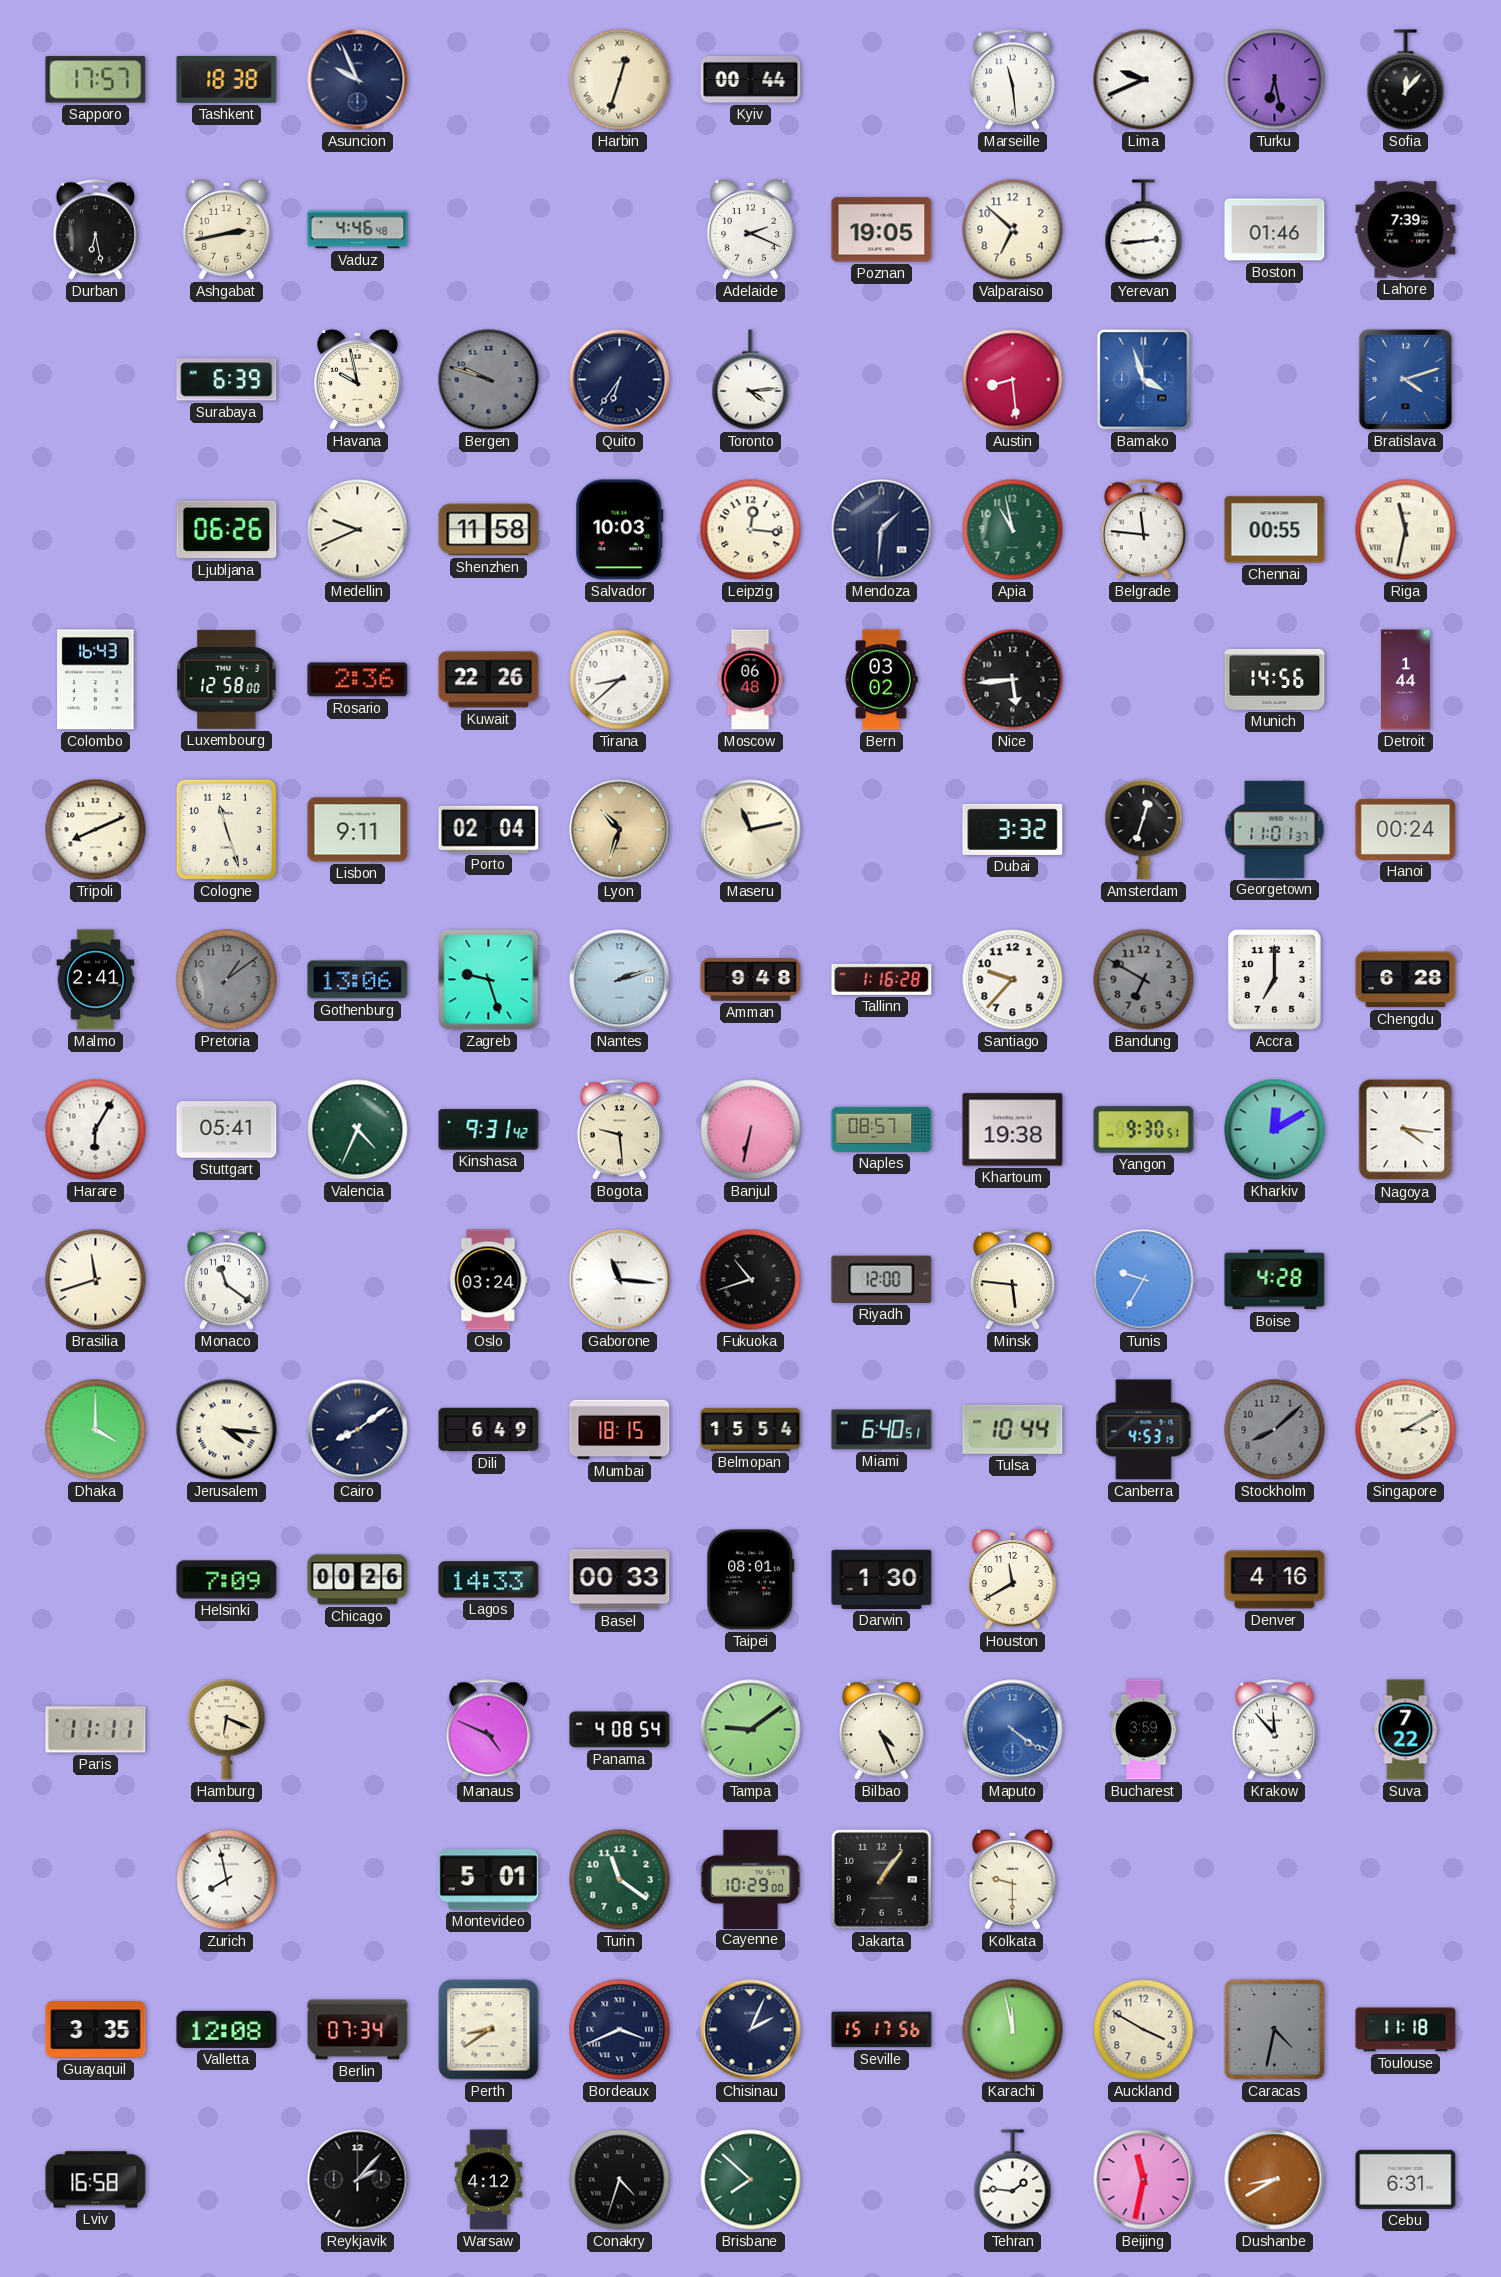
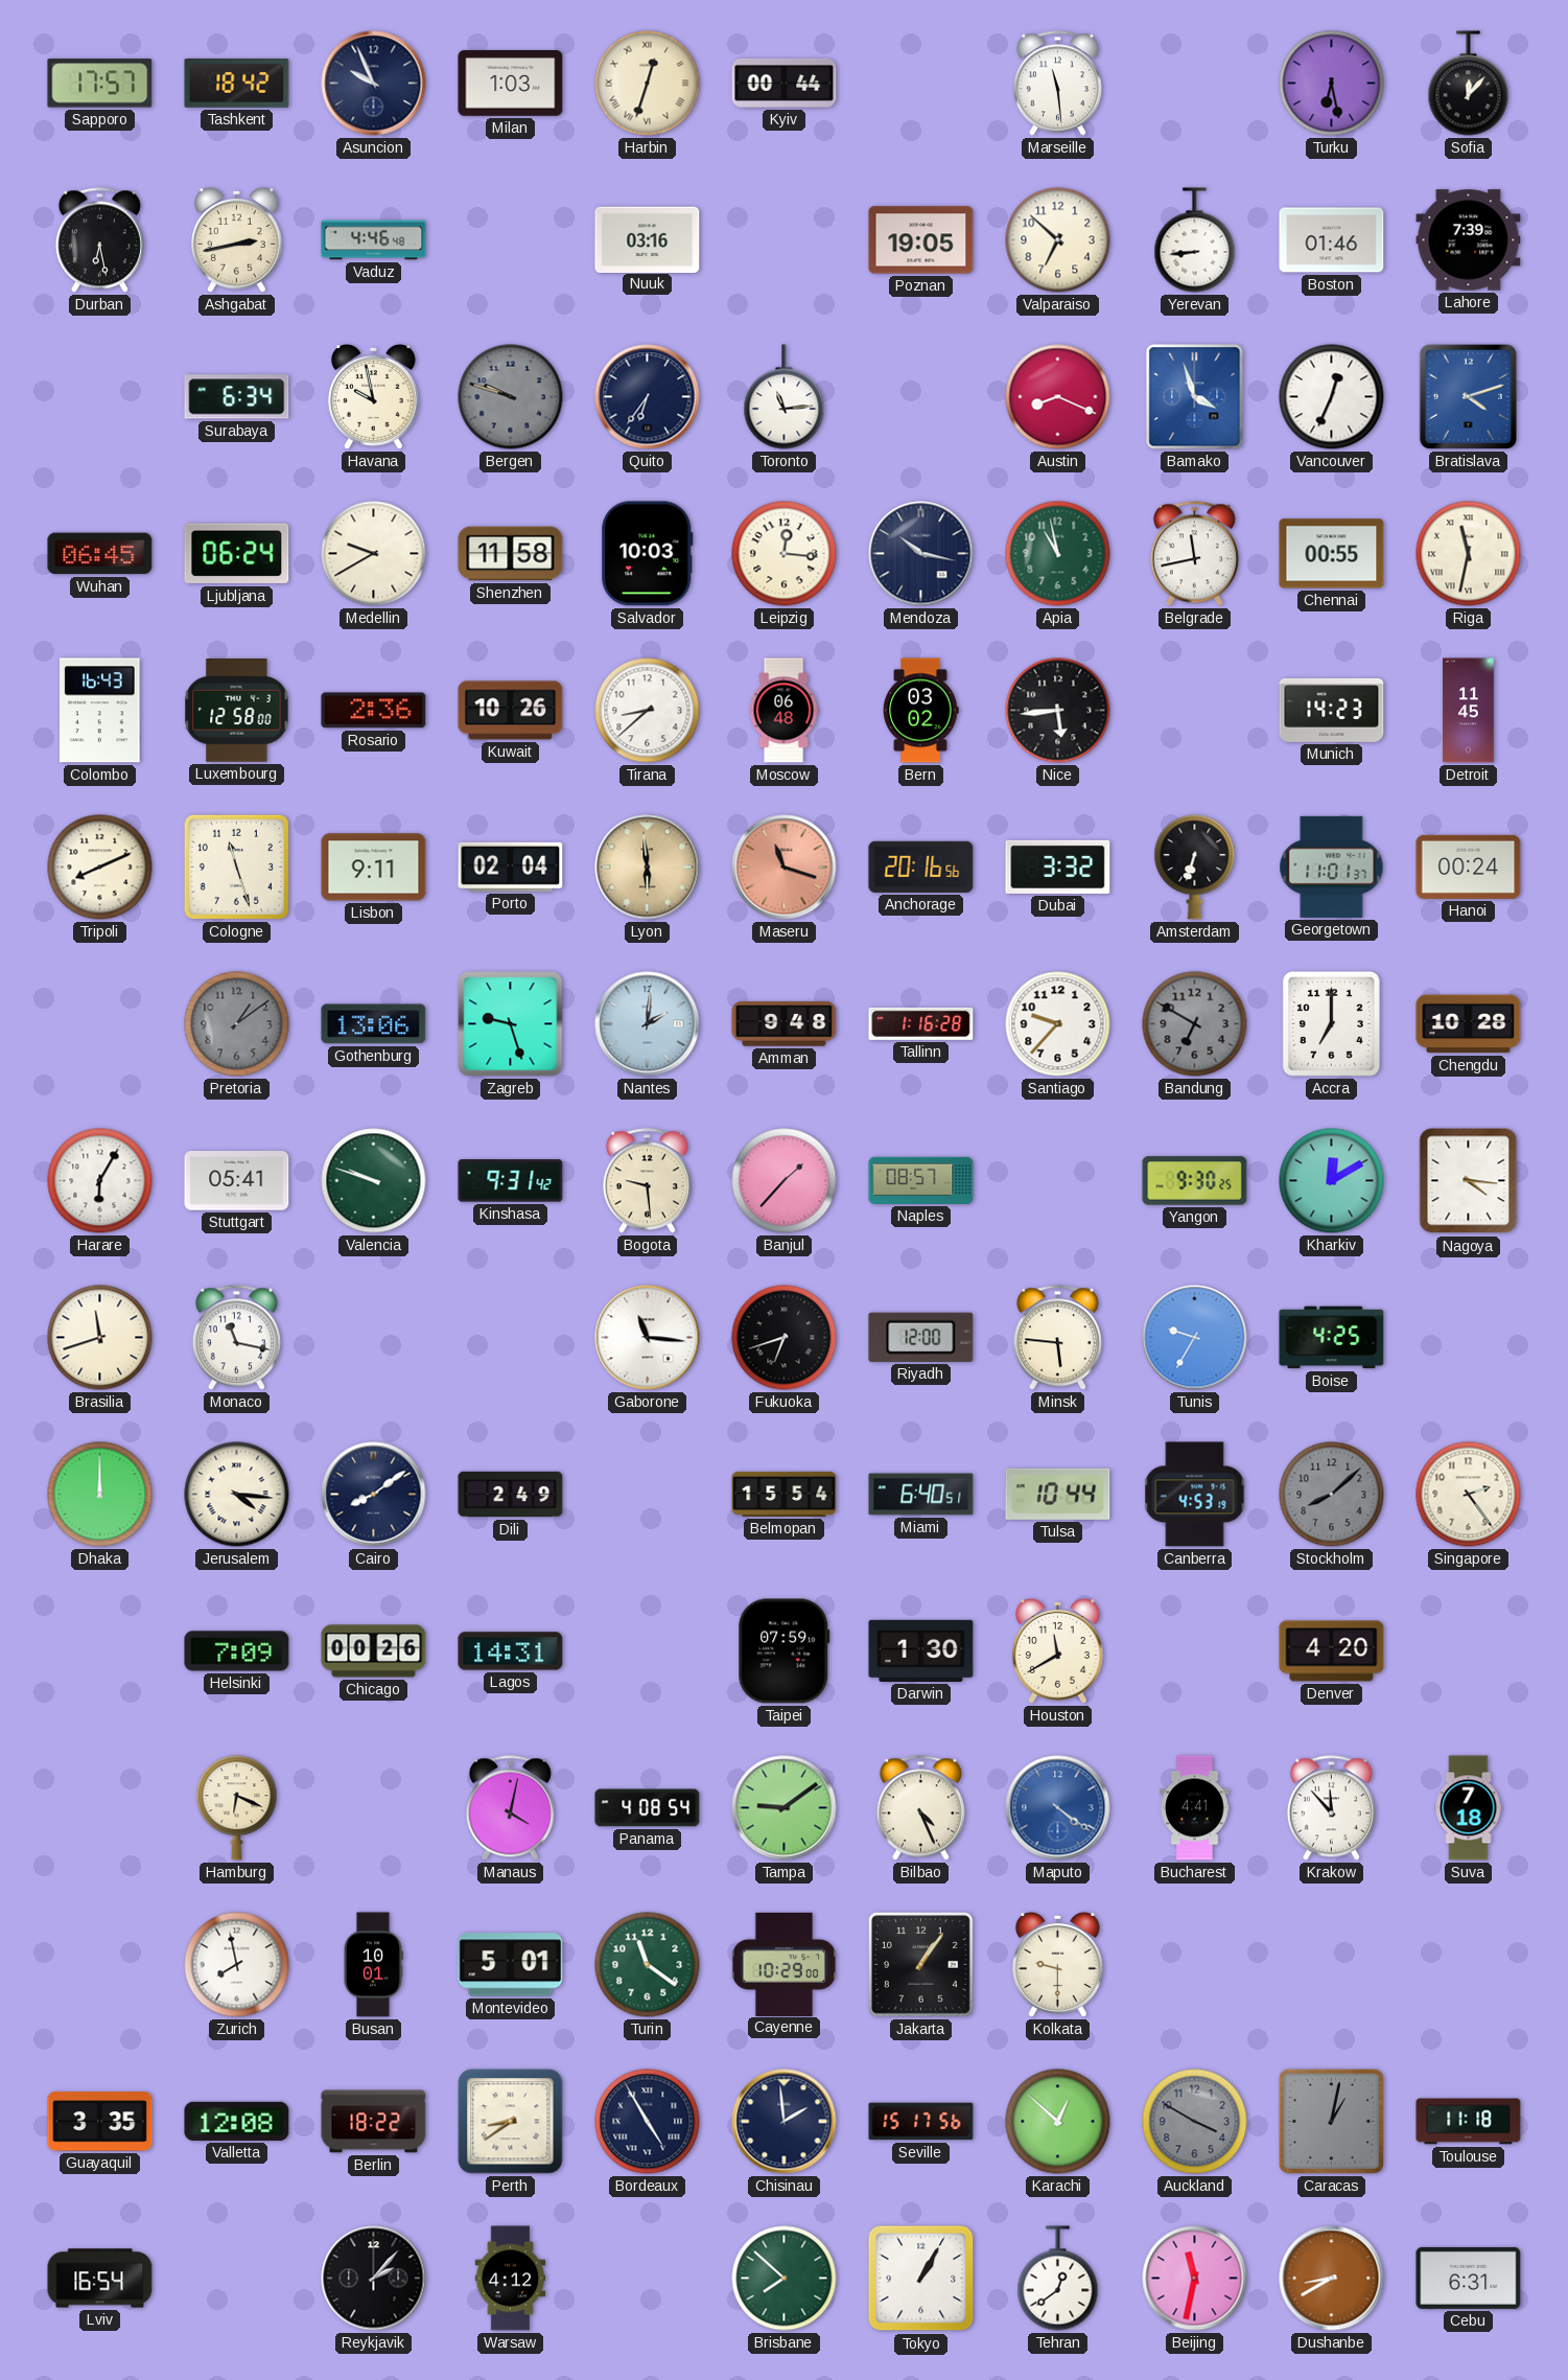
Tashkent: 18:38 -> 18:42
Milan: none -> 1:03
Lima: 9:41 -> none
Nuuk: none -> 03:16
Adelaide: 2:19 -> none
Yerevan: 2:44 -> 8:44
Surabaya: 6:39 -> 6:34
Toronto: 4:14 -> 11:14
Austin: 8:29 -> 8:19
Vancouver: none -> 12:34
Wuhan: none -> 06:45
Ljubljana: 06:26 -> 06:24
Medellin: 9:41 -> 9:40
Mendoza: 1:31 -> 10:17
Belgrade: 11:46 -> 11:43
Kuwait: 22:26 -> 10:26
Munich: 14:56 -> 14:23
Detroit: 1:44 -> 11:45
Lyon: 10:33 -> 5:59
Maseru: 11:13 -> 11:18
Maseru dial: cream -> salmon
Anchorage: none -> 20:16
Amsterdam: 12:33 -> 6:33
Malmo: 2:41 -> none
Nantes: 2:12 -> 2:01
Chengdu: 6:28 -> 10:28
Valencia: 4:34 -> 9:48
Banjul: 6:32 -> 1:37
Khartoum: 19:38 -> none
Yangon: 9:30:51 -> 9:30:25
Monaco: 11:21 -> 11:17
Oslo: 03:24 -> none
Fukuoka: 10:42 -> 6:42
Boise: 4:28 -> 4:25
Dhaka: 4:00 -> 12:00
Dili: 6:49 -> 2:49
Mumbai: 18:15 -> none
Singapore: 3:10 -> 2:24
Lagos: 14:33 -> 14:31
Basel: 00:33 -> none
Taipei: 08:01 -> 07:59
Denver: 4:16 -> 4:20
Paris: 11:11 -> none
Manaus: 4:49 -> 4:02
Bucharest: 3:59 -> 4:41
Suva: 7:22 -> 7:18
Busan: none -> 10:01
Berlin: 07:34 -> 18:22
Bordeaux: 3:41 -> 4:55
Chisinau: 2:04 -> 1:59
Karachi: 11:58 -> 12:52
Auckland dial: cream -> grey
Caracas: 4:32 -> 1:02
Lviv: 16:58 -> 16:54
Conakry: 4:33 -> none
Tokyo: none -> 1:05
Tehran: 1:46 -> 12:39
